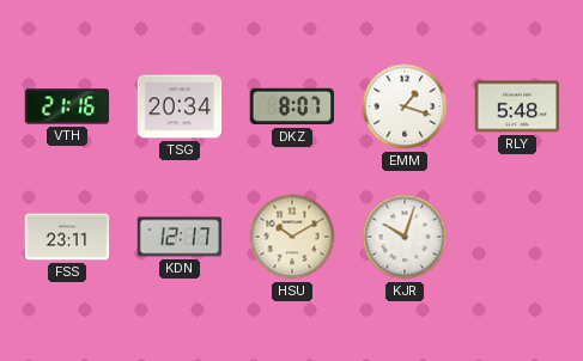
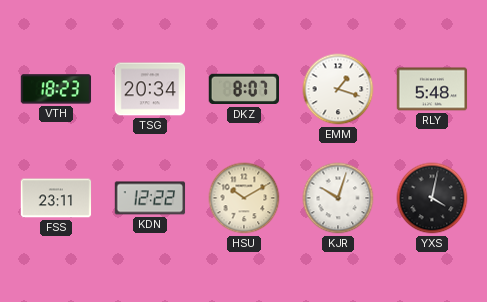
VTH: 21:16 -> 18:23
KDN: 12:17 -> 12:22
YXS: none -> 4:02
